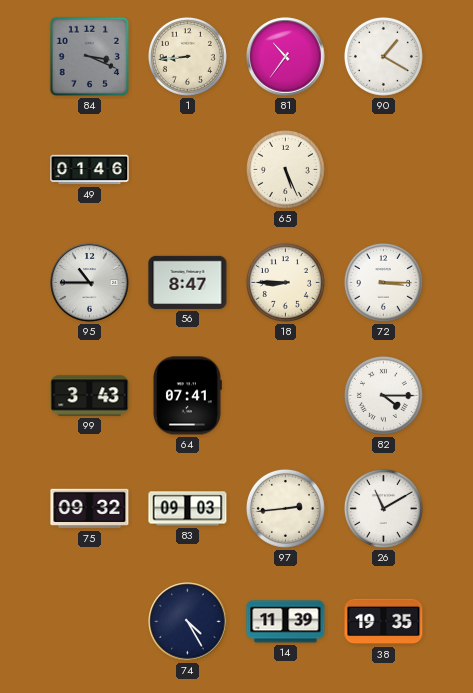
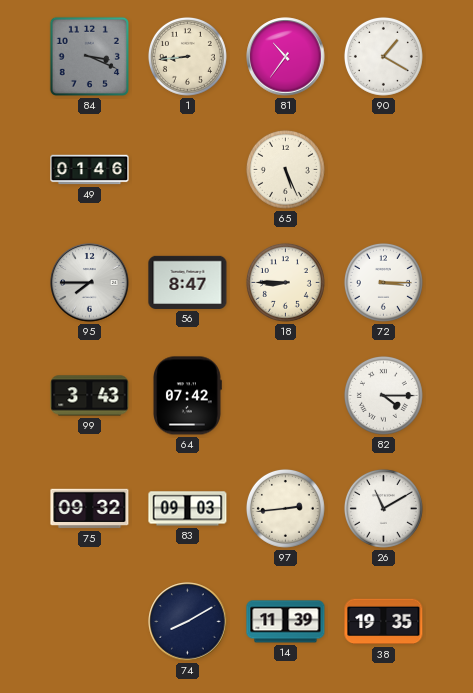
95: 10:45 -> 7:45
64: 07:41 -> 07:42
74: 4:25 -> 8:10
